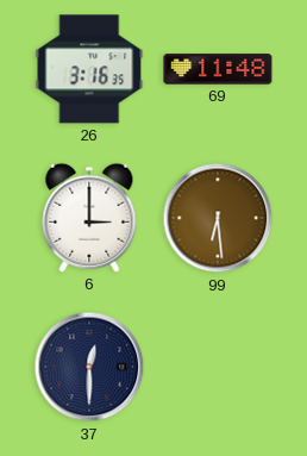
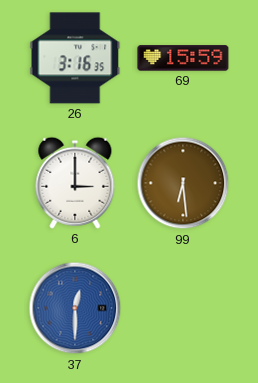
69: 11:48 -> 15:59
37 dial: navy -> blue
